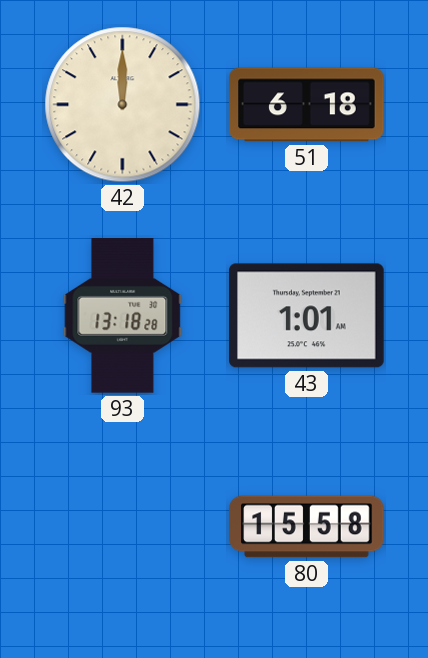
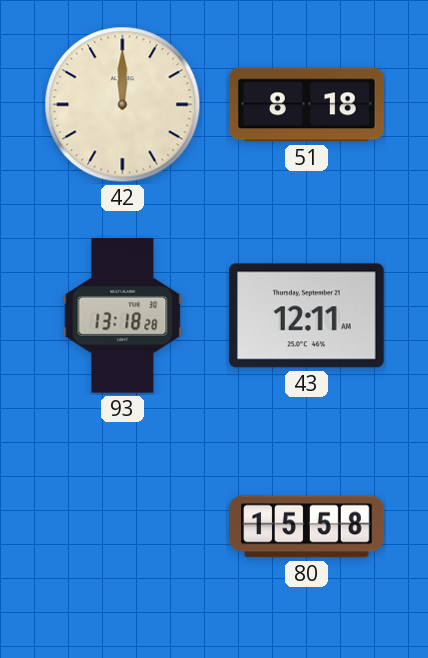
51: 6:18 -> 8:18
43: 1:01 -> 12:11
